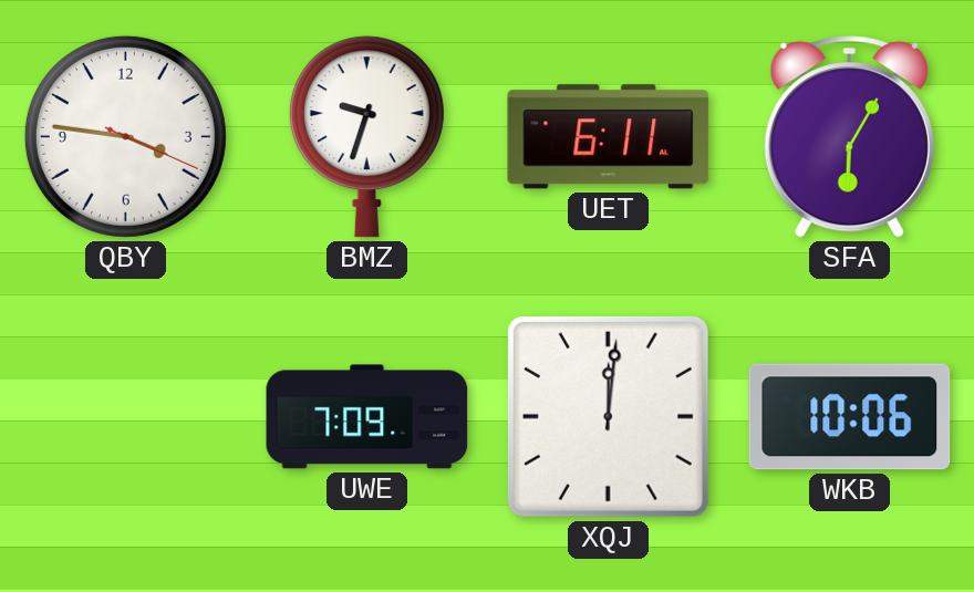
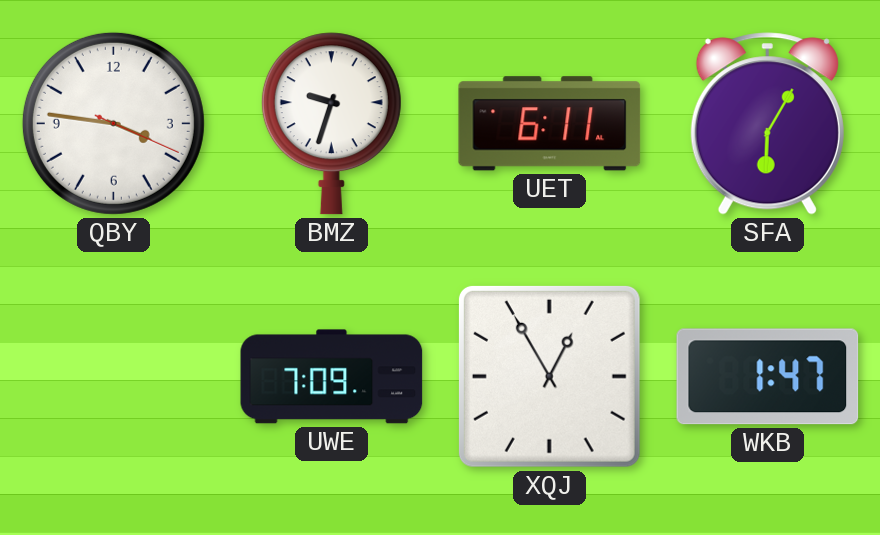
XQJ: 12:01 -> 12:55
WKB: 10:06 -> 1:47
